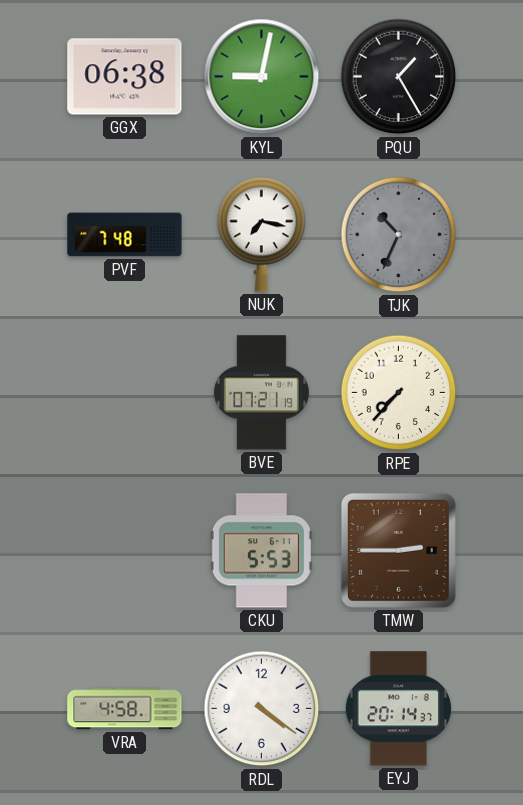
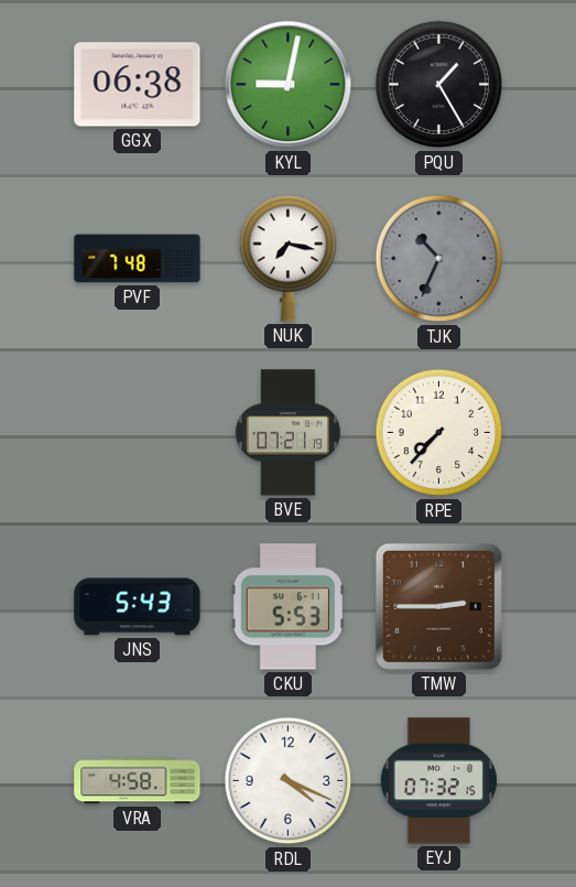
JNS: none -> 5:43
RDL: 4:21 -> 4:19
EYJ: 20:14 -> 07:32
